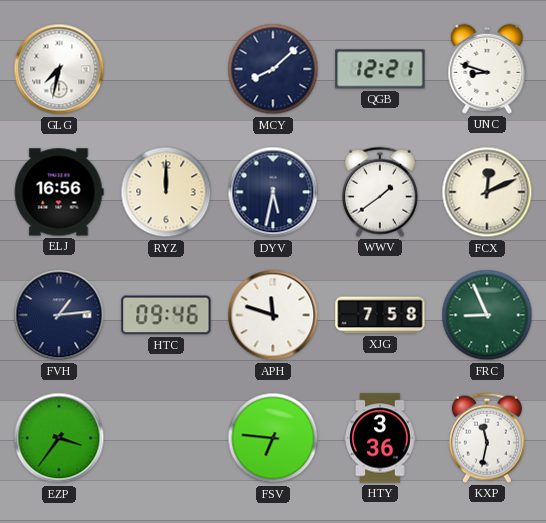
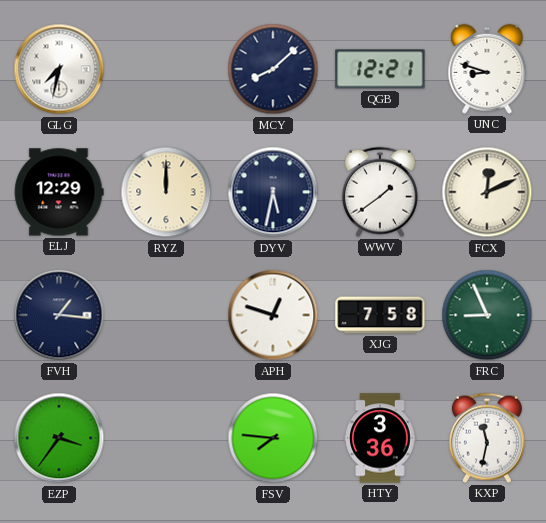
ELJ: 16:56 -> 12:29
FVH: 1:14 -> 1:16
HTC: 09:46 -> none
APH: 11:48 -> 12:48
FSV: 6:46 -> 7:46
